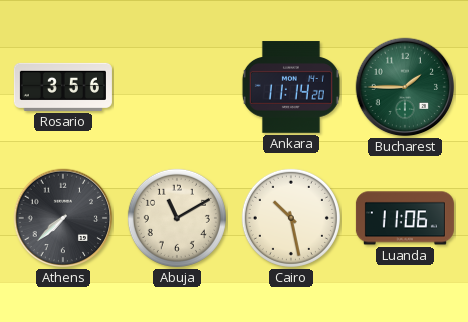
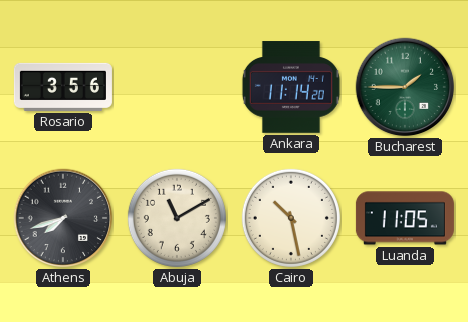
Athens: 7:38 -> 7:42
Luanda: 11:06 -> 11:05
